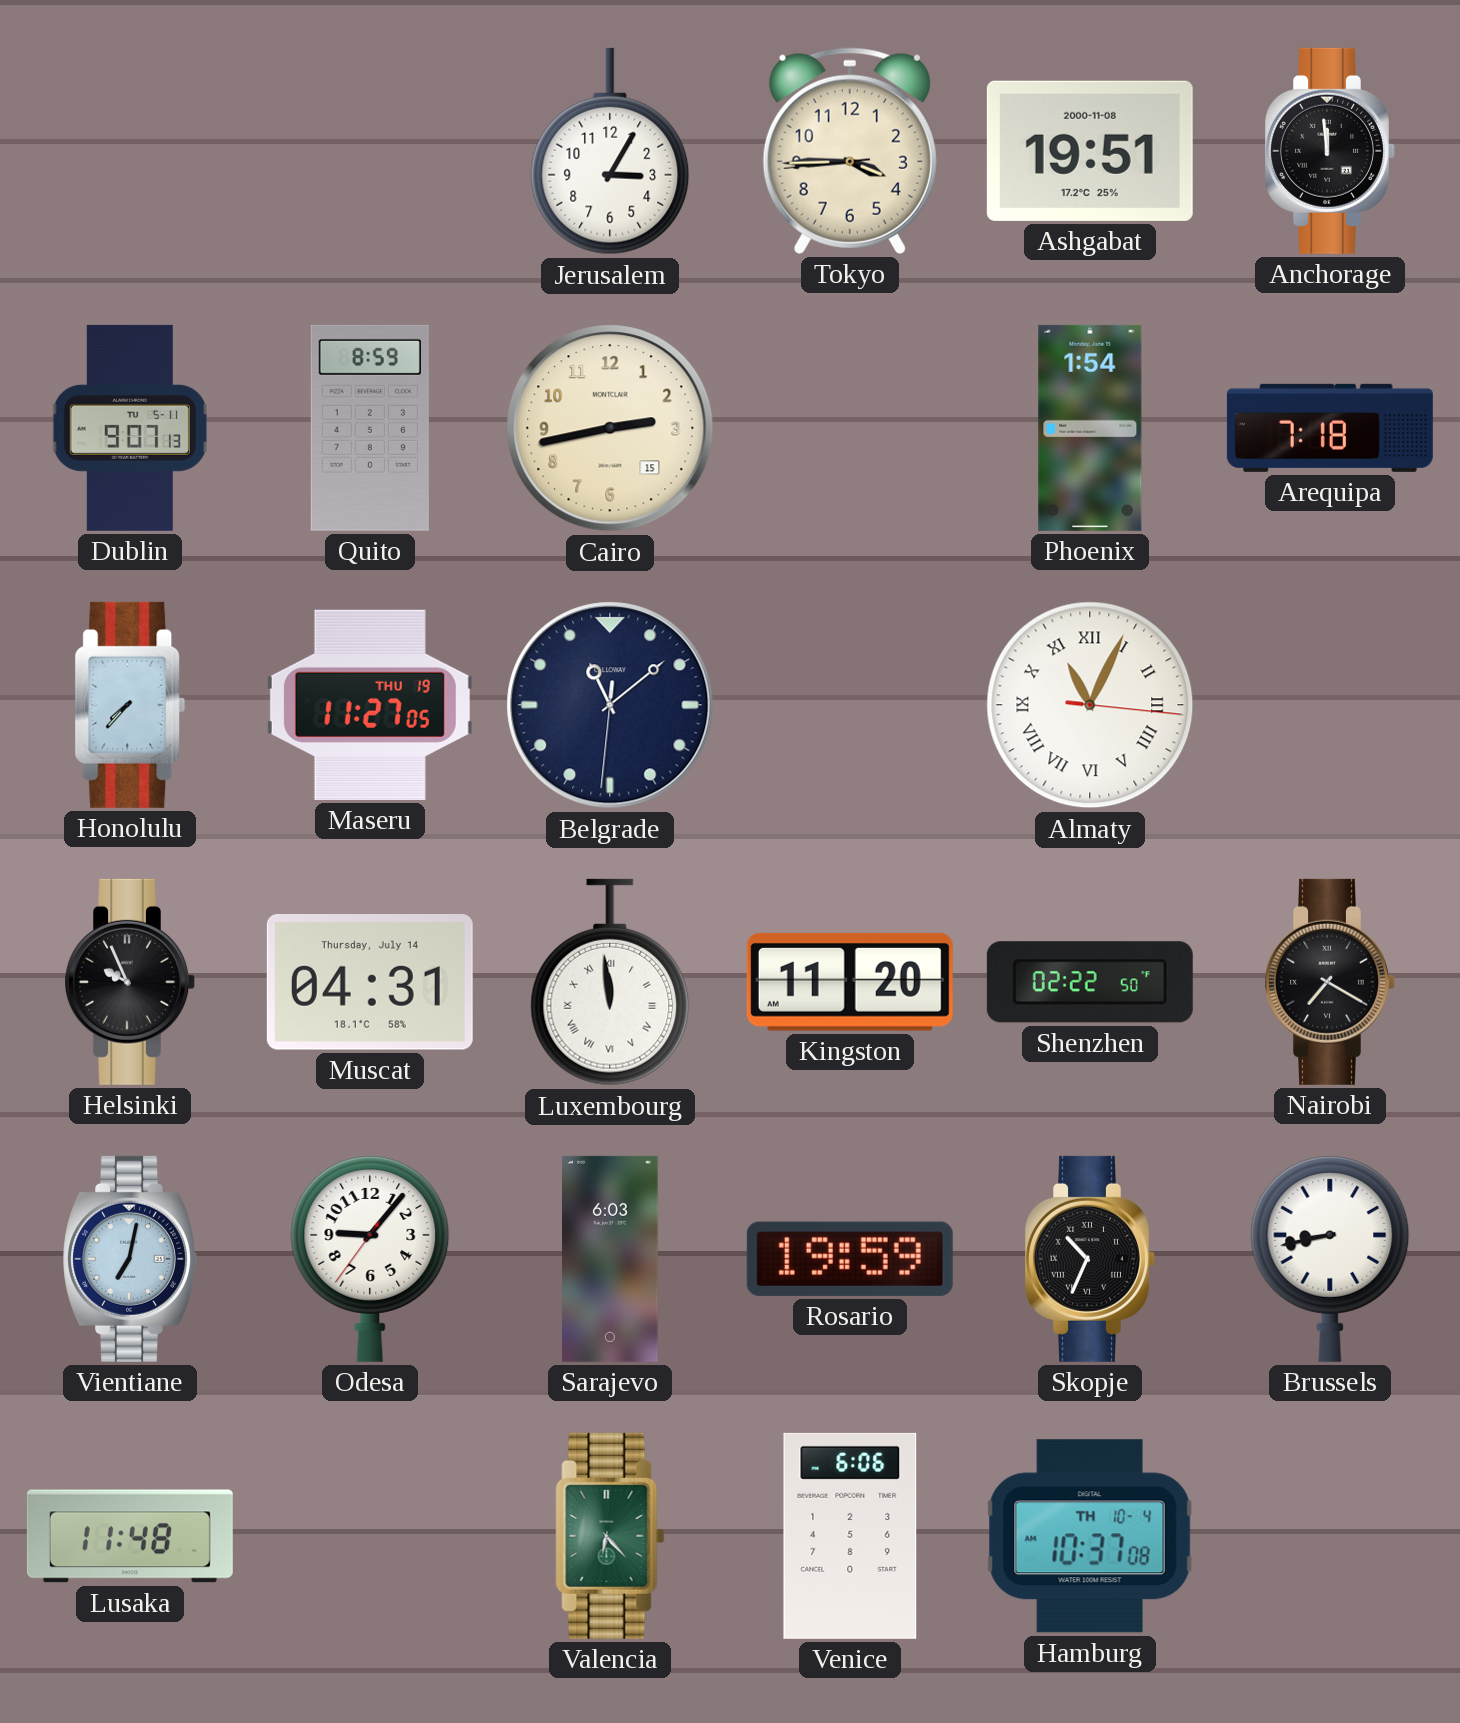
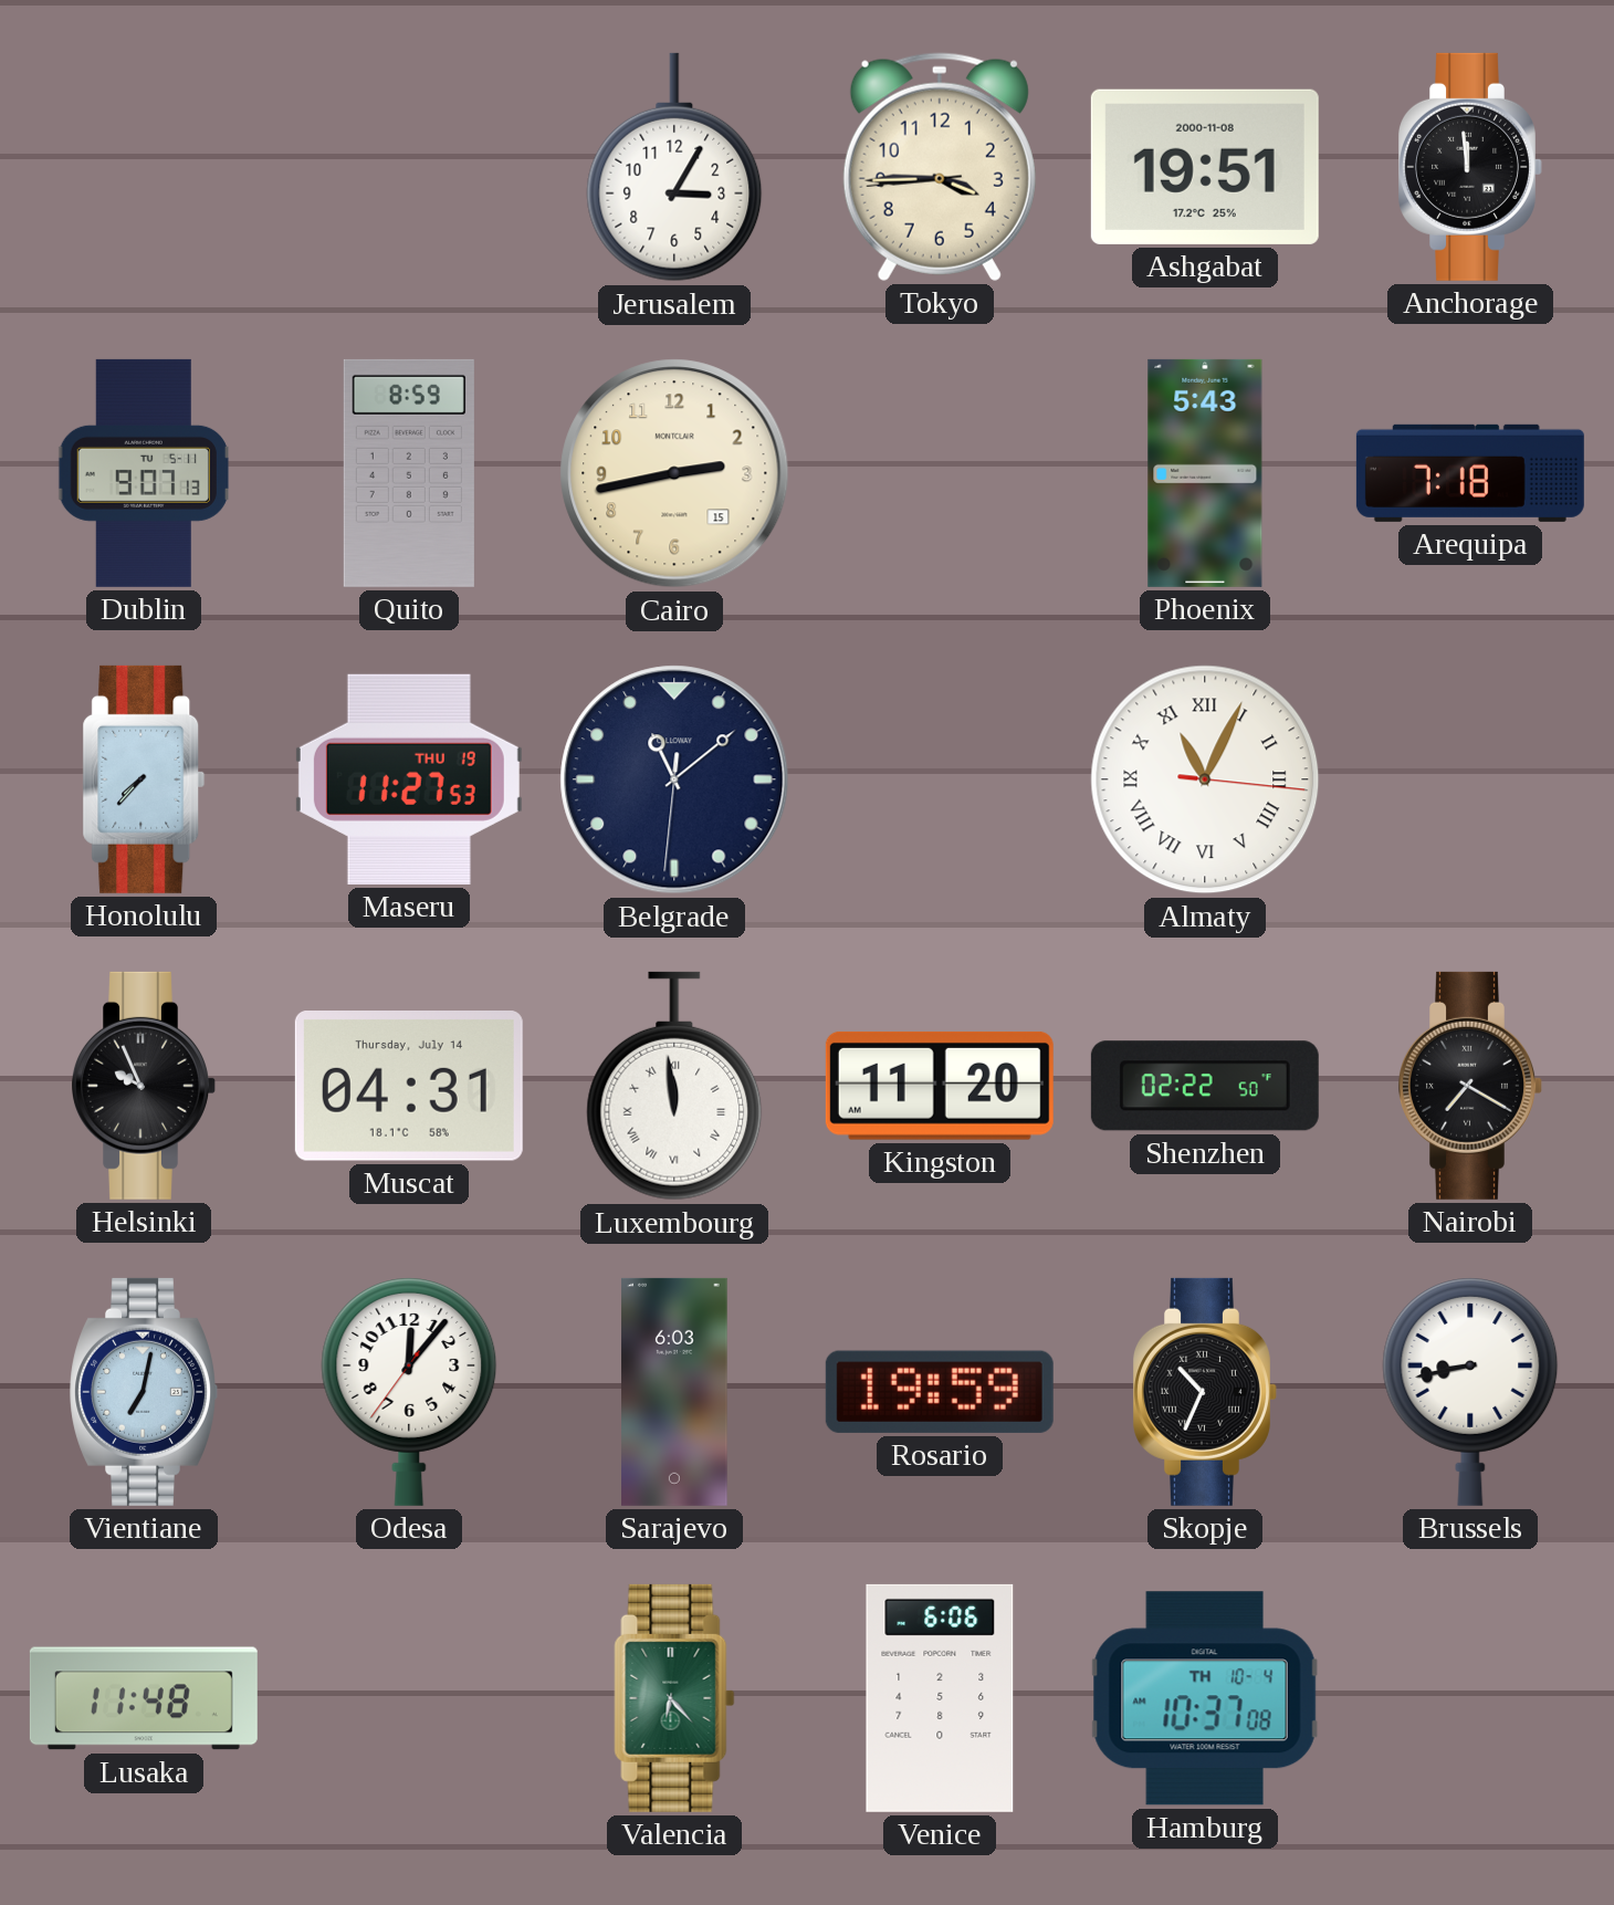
Phoenix: 1:54 -> 5:43
Maseru: 11:27:05 -> 11:27:53
Odesa: 9:06 -> 12:06
